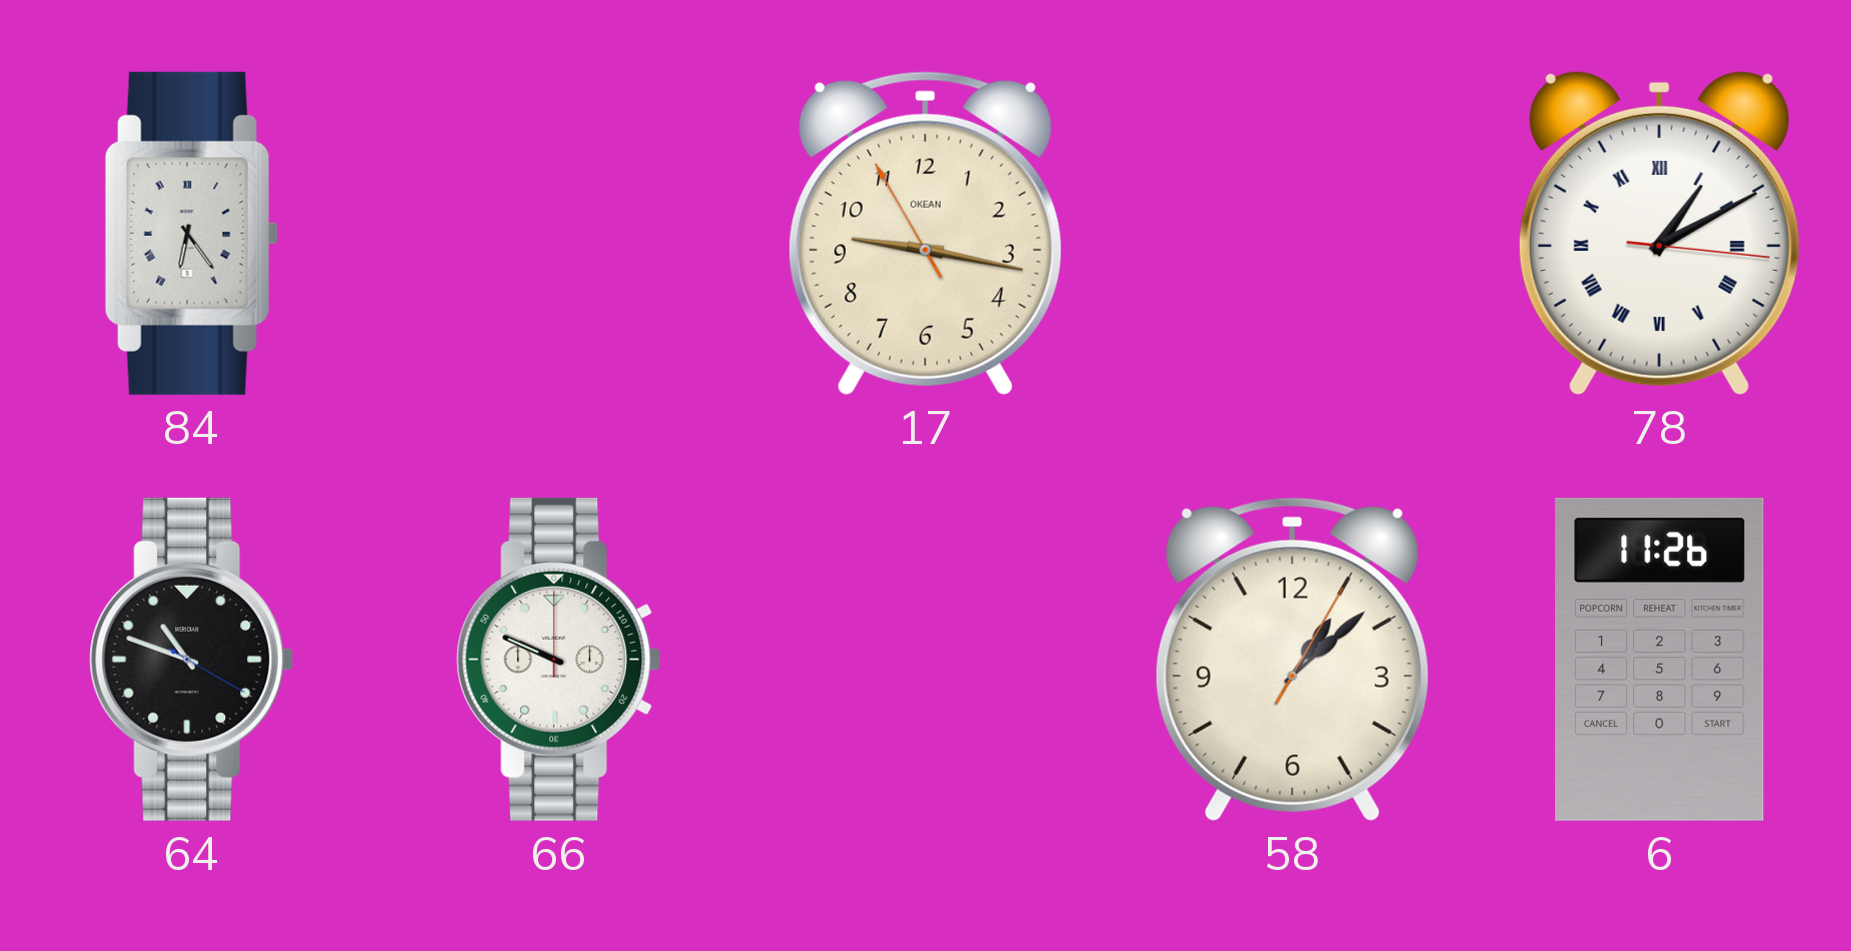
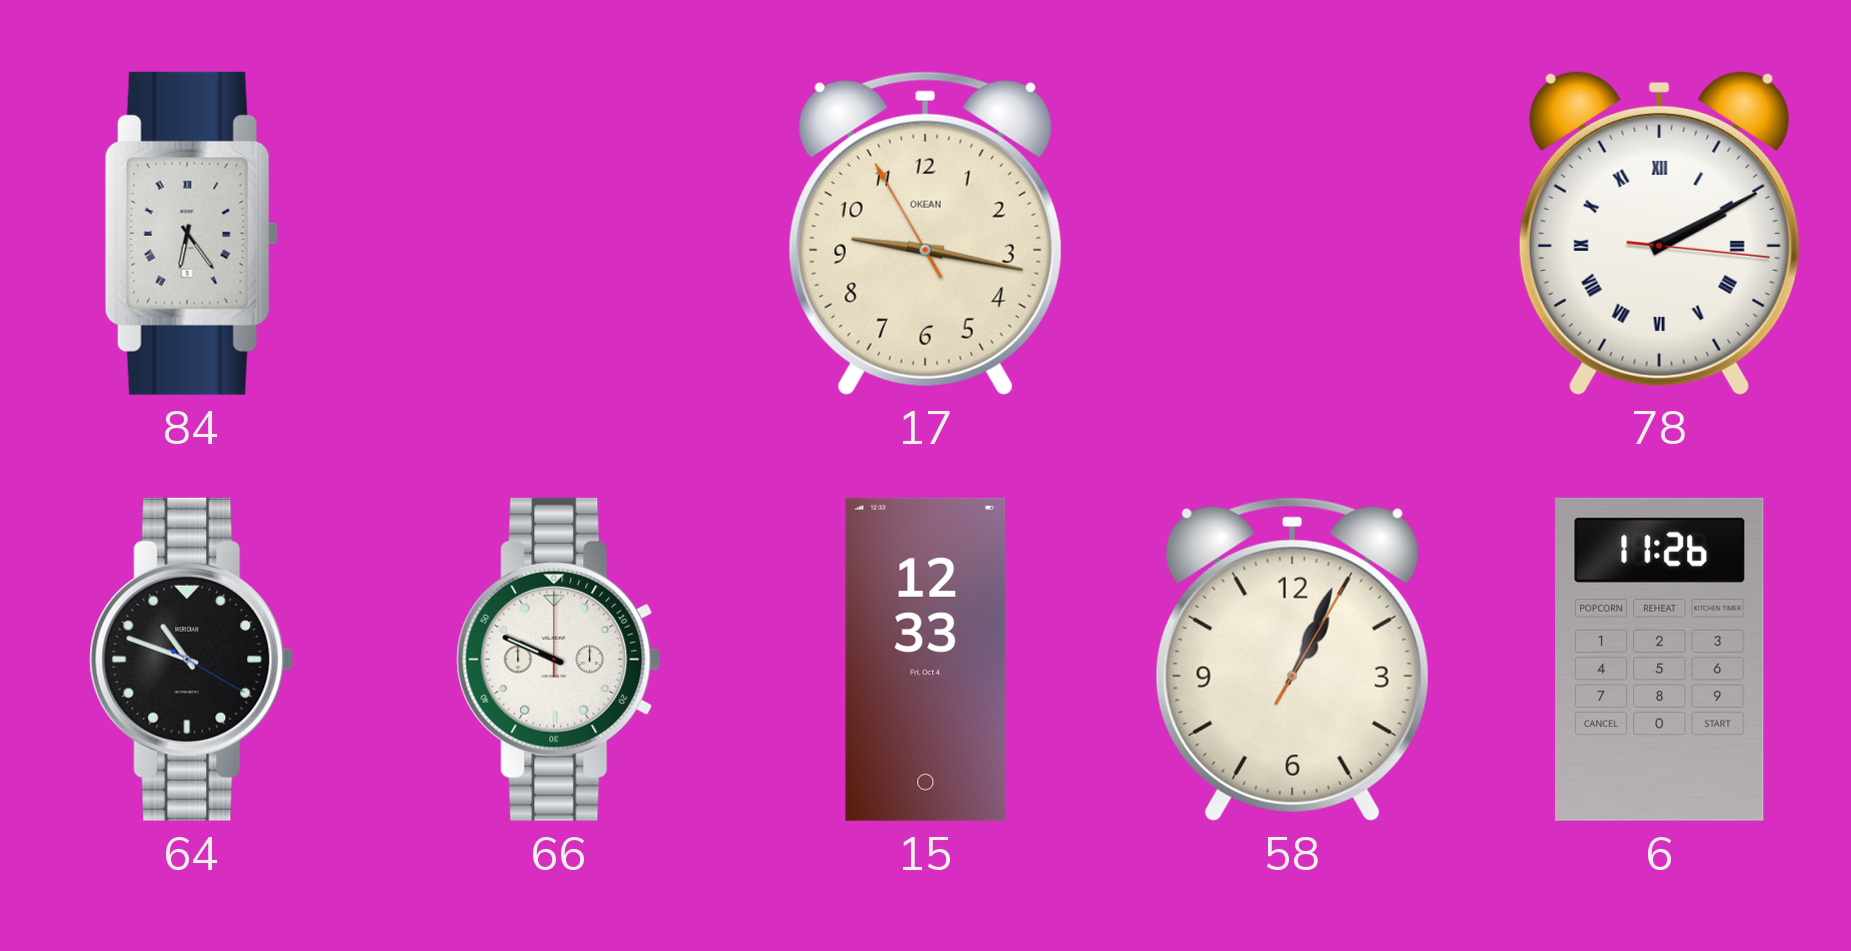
78: 1:10 -> 2:10
15: none -> 12:33
58: 1:08 -> 1:04
